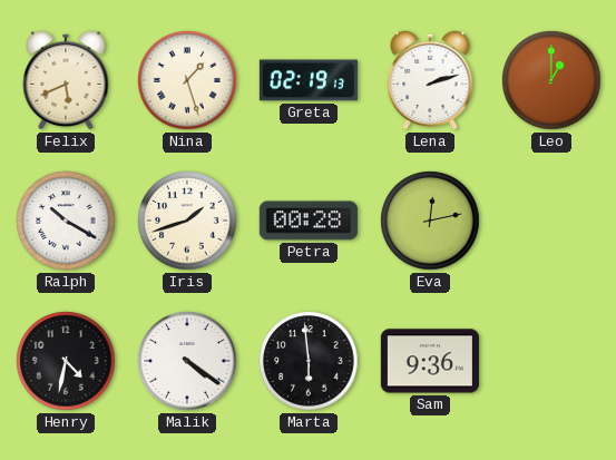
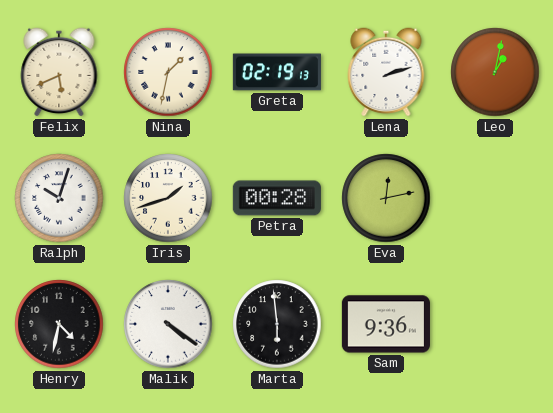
Nina: 1:27 -> 1:32
Leo: 1:00 -> 1:02
Ralph: 10:20 -> 10:03
